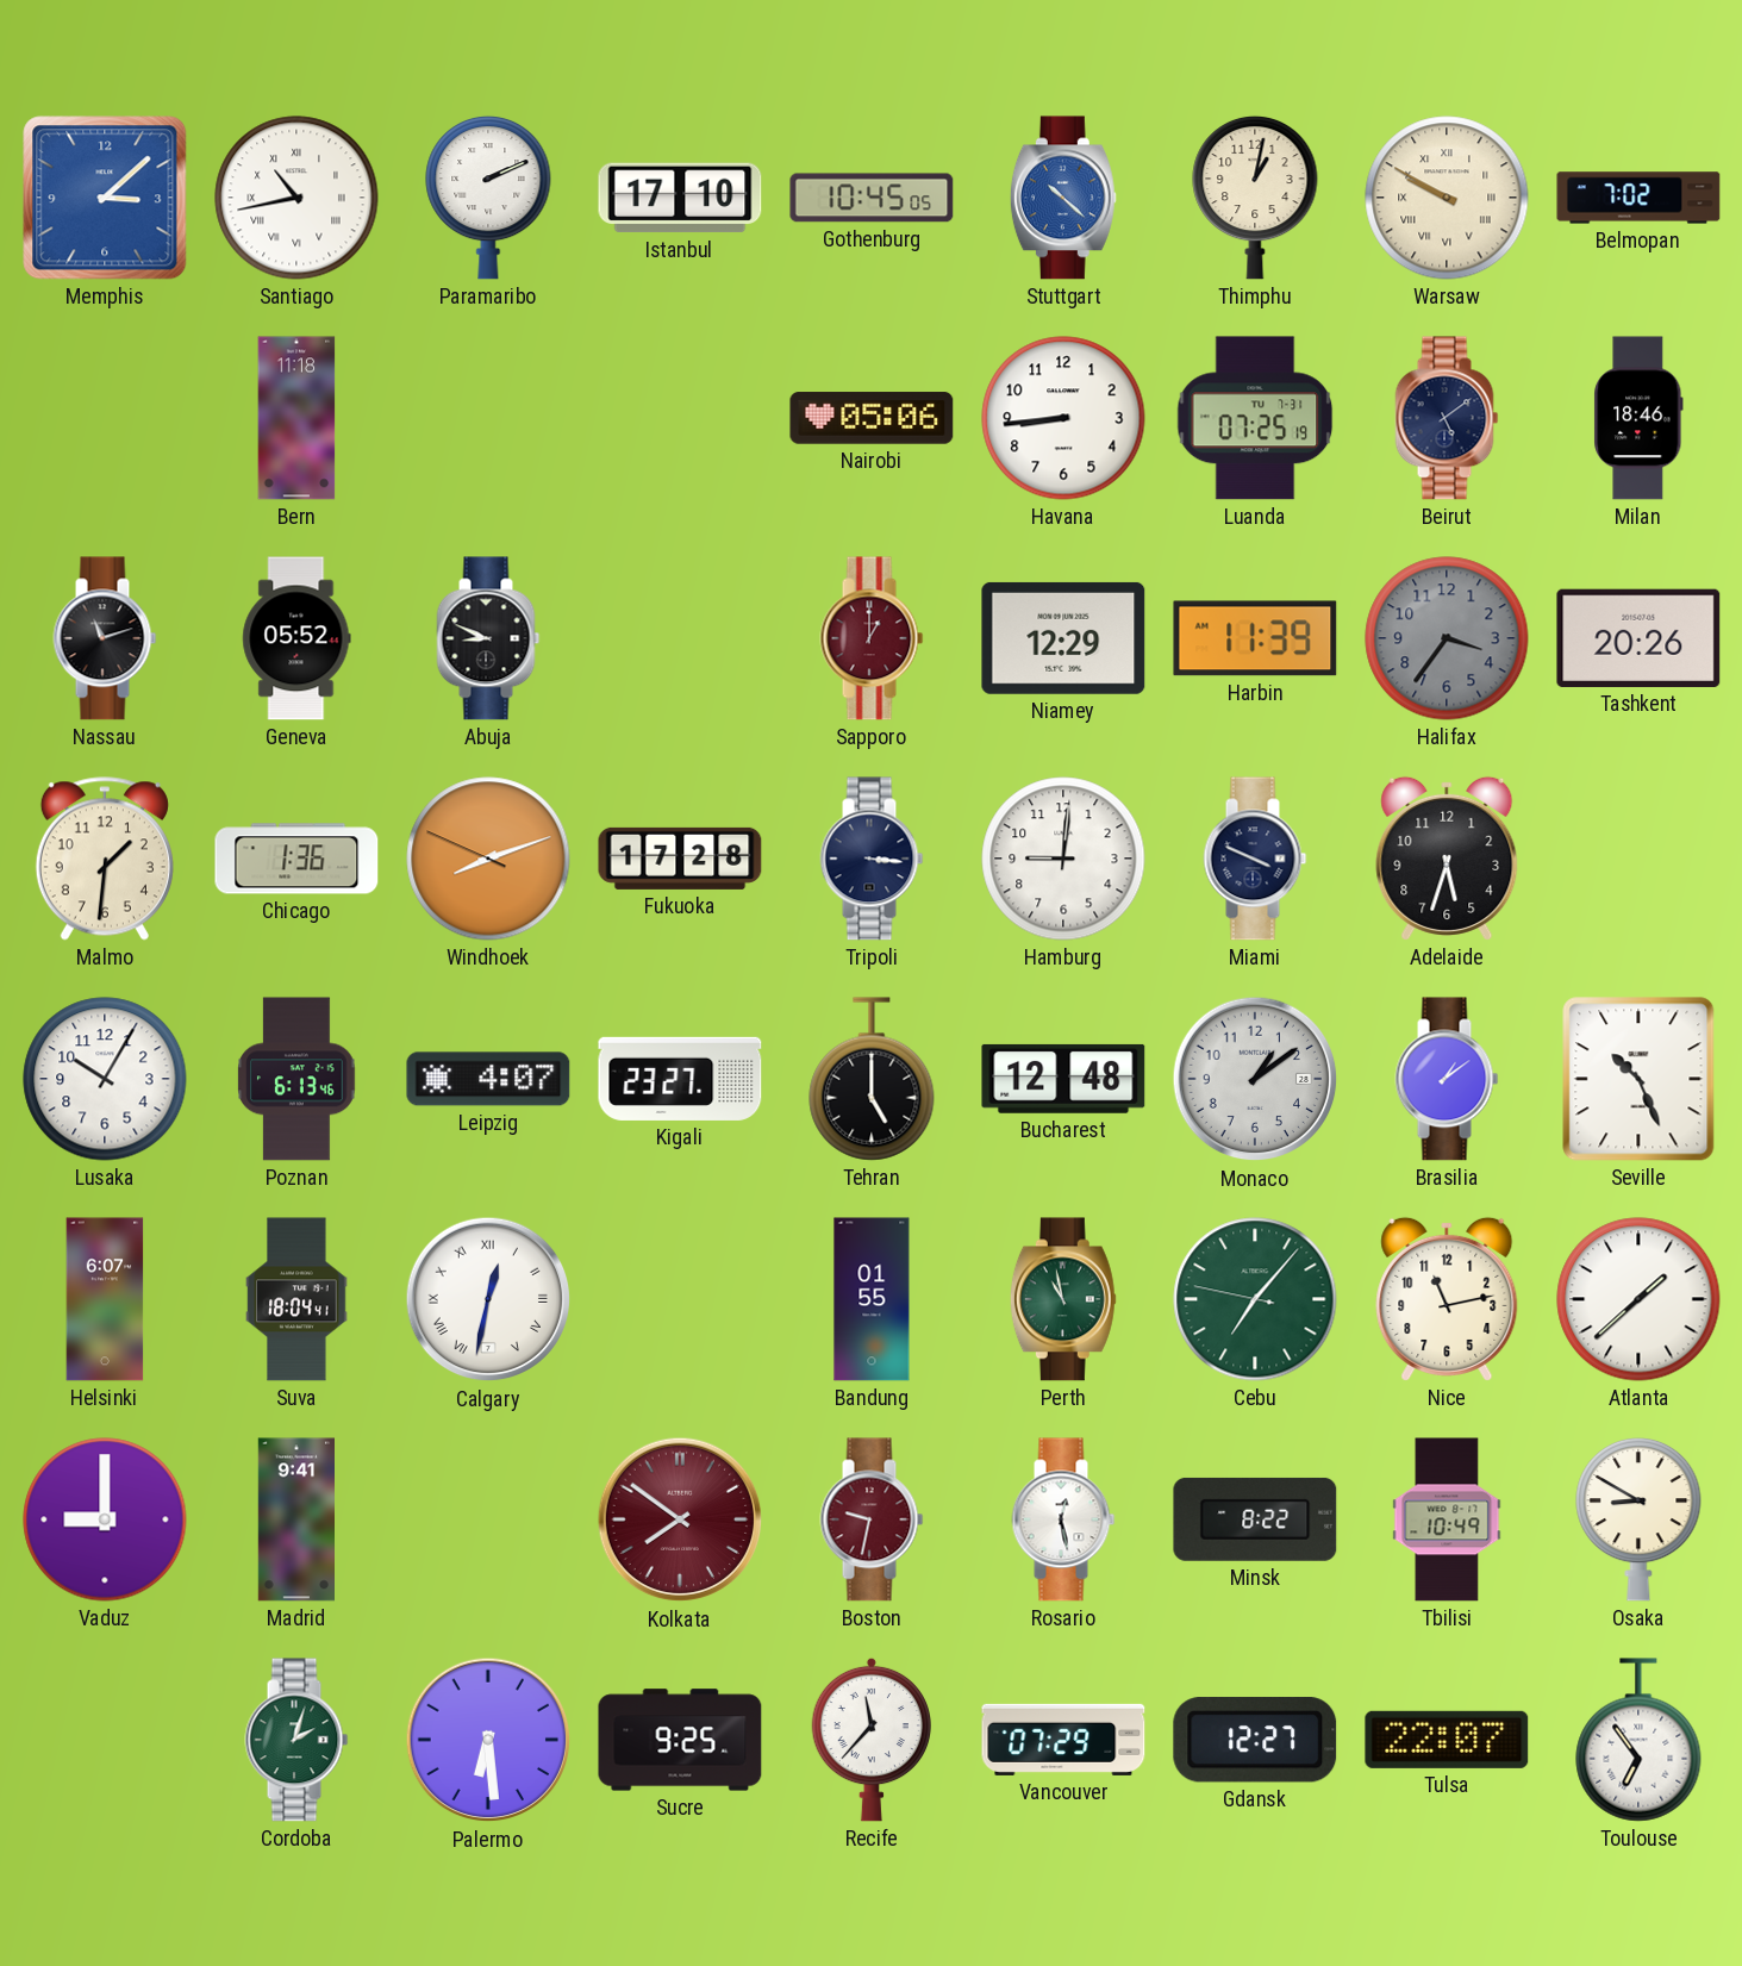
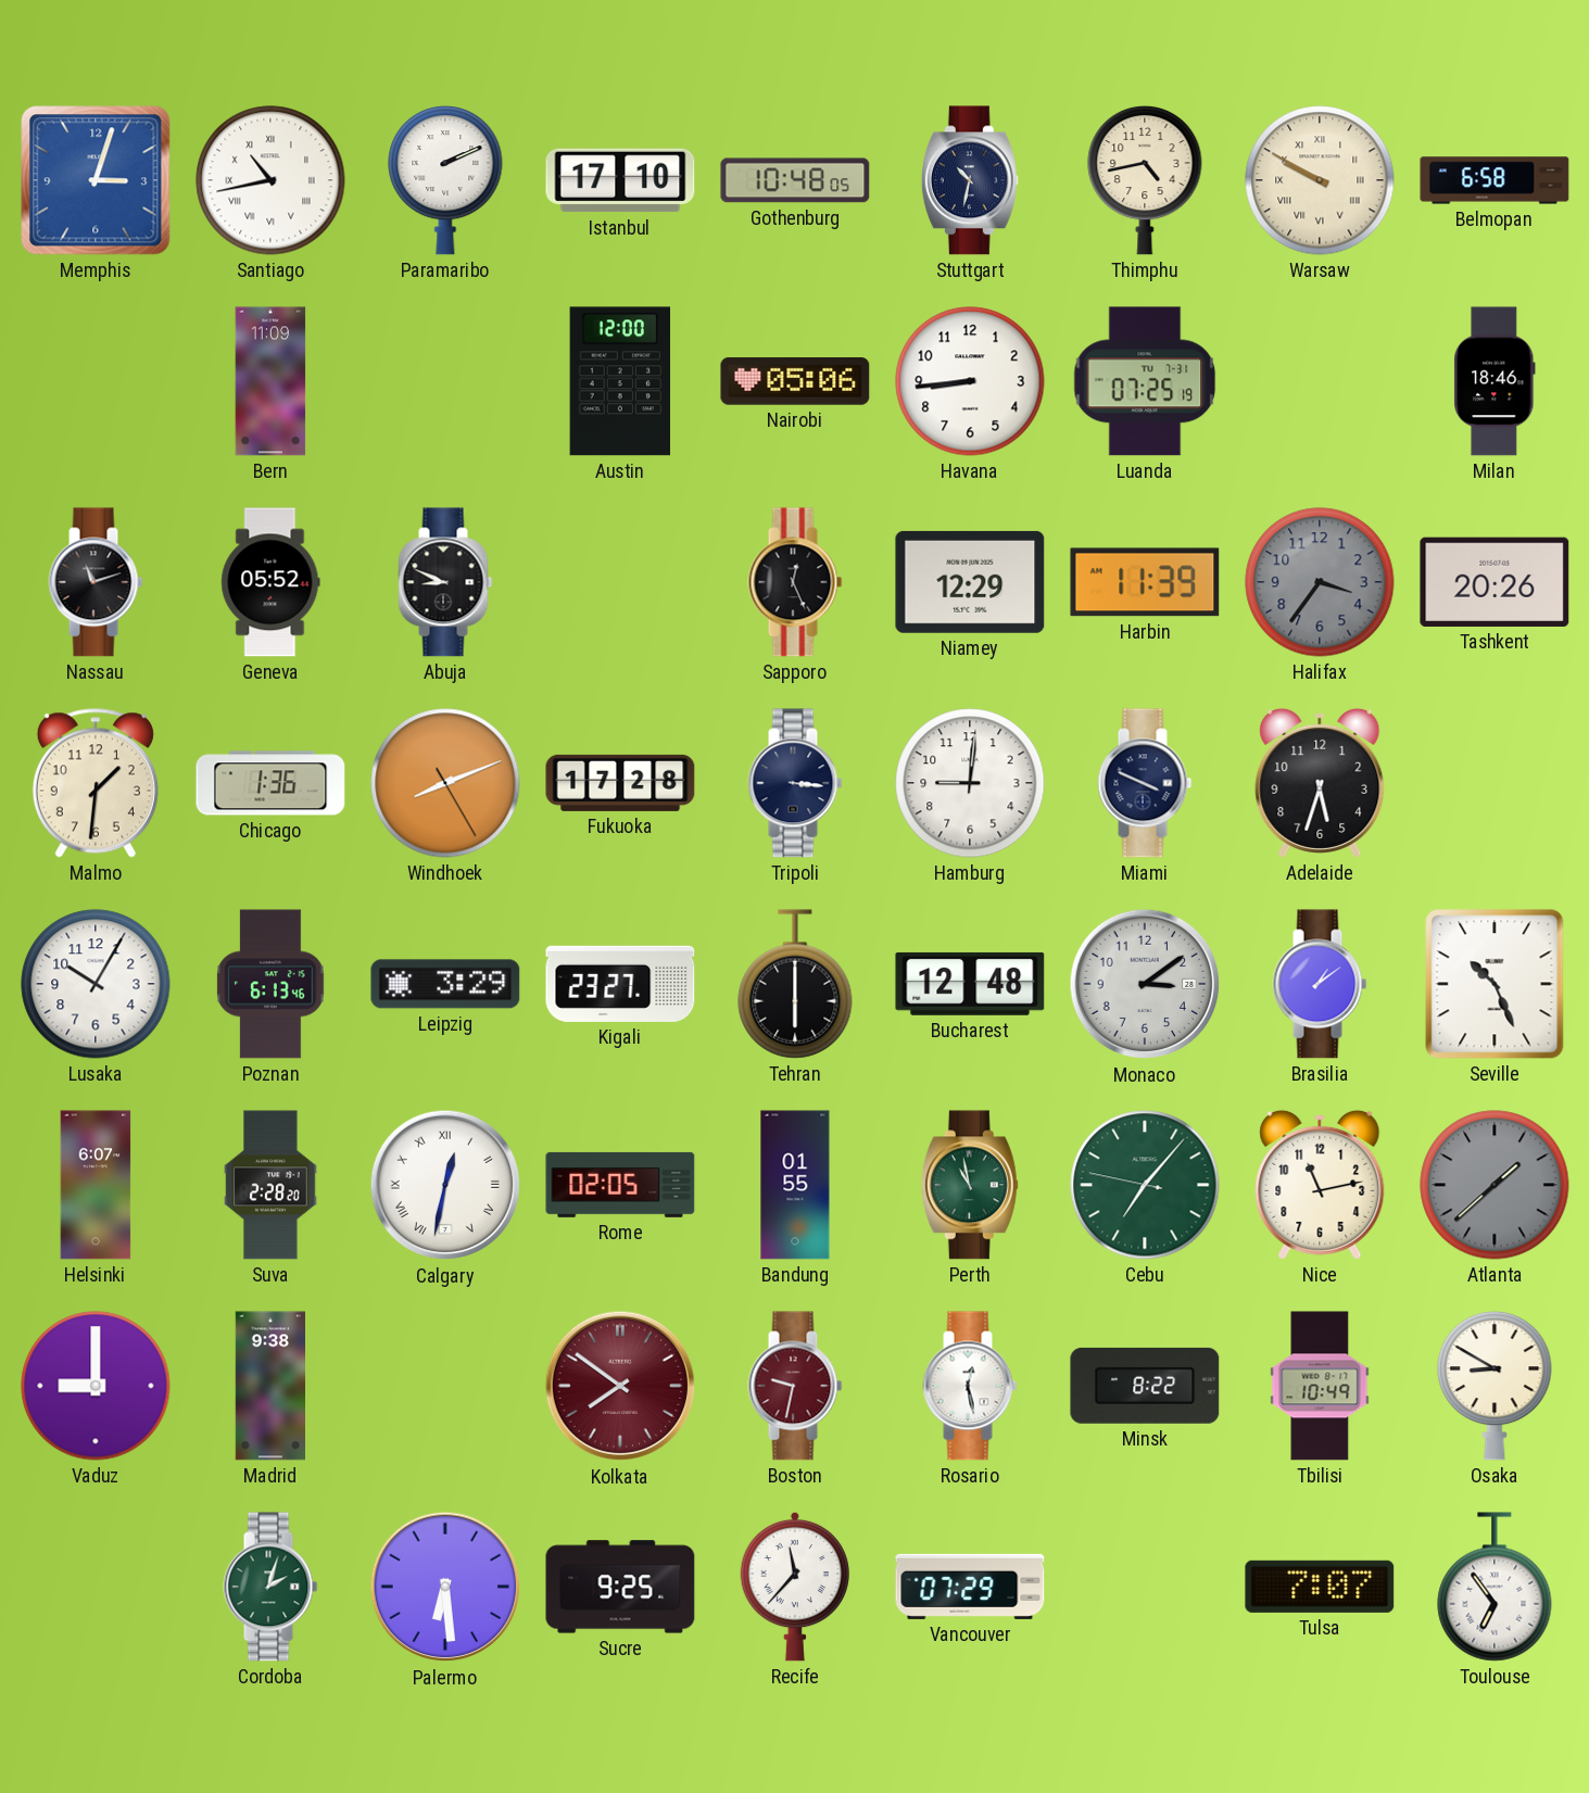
Memphis: 3:08 -> 3:03
Gothenburg: 10:45 -> 10:48
Stuttgart: 10:22 -> 10:32
Stuttgart dial: blue -> navy
Thimphu: 1:02 -> 4:43
Belmopan: 7:02 -> 6:58
Bern: 11:18 -> 11:09
Austin: none -> 12:00
Beirut: 5:09 -> none
Sapporo: 1:00 -> 12:26
Sapporo dial: burgundy -> black
Windhoek: 8:11:49 -> 8:11:25
Leipzig: 4:07 -> 3:29
Tehran: 5:00 -> 6:00
Monaco: 1:09 -> 3:09
Suva: 18:04 -> 2:28
Rome: none -> 02:05
Atlanta dial: white -> grey
Madrid: 9:41 -> 9:38
Gdansk: 12:27 -> none
Tulsa: 22:07 -> 7:07
